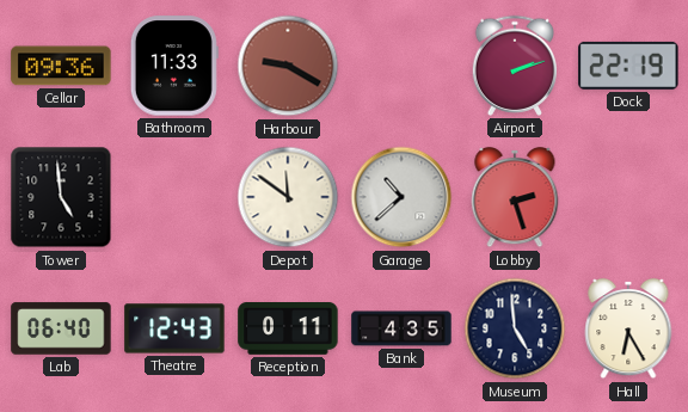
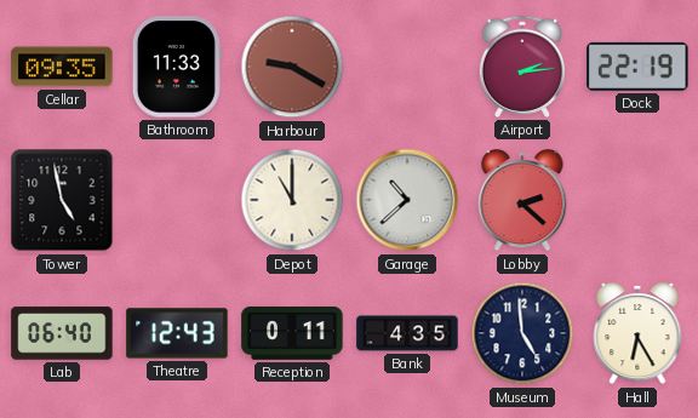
Cellar: 09:36 -> 09:35
Airport: 2:12 -> 2:14
Tower: 4:59 -> 4:58
Depot: 11:51 -> 11:00
Lobby: 2:27 -> 2:22
